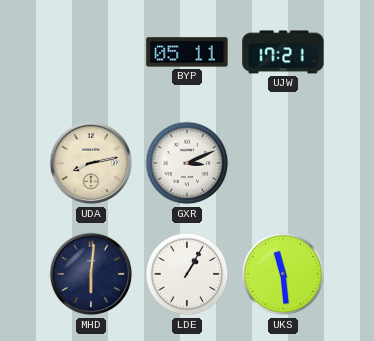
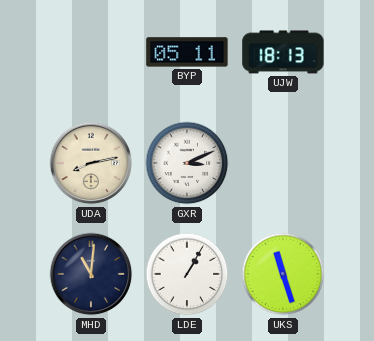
UJW: 17:21 -> 18:13
MHD: 6:01 -> 11:01
UKS: 11:29 -> 11:27
